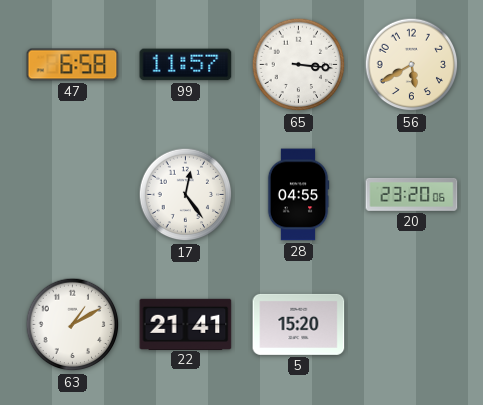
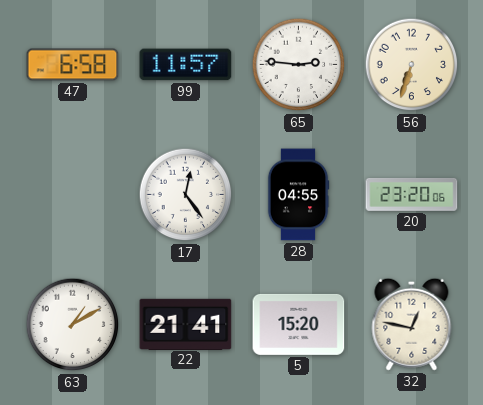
65: 3:16 -> 2:46
56: 5:40 -> 6:33
32: none -> 12:47
